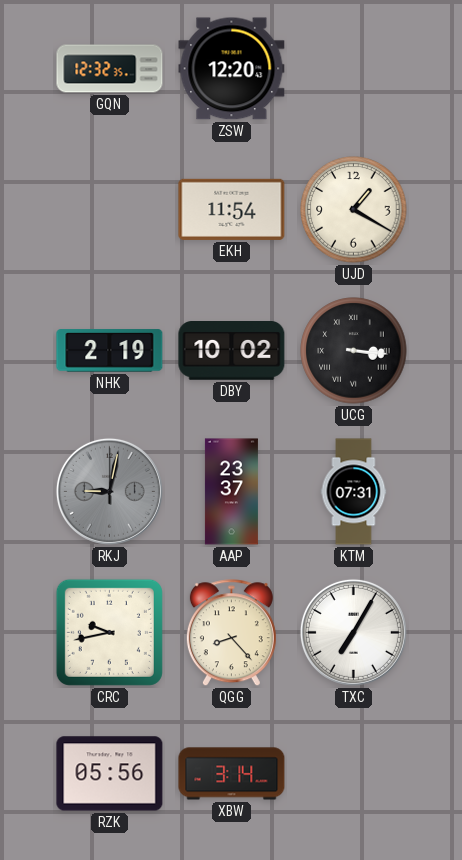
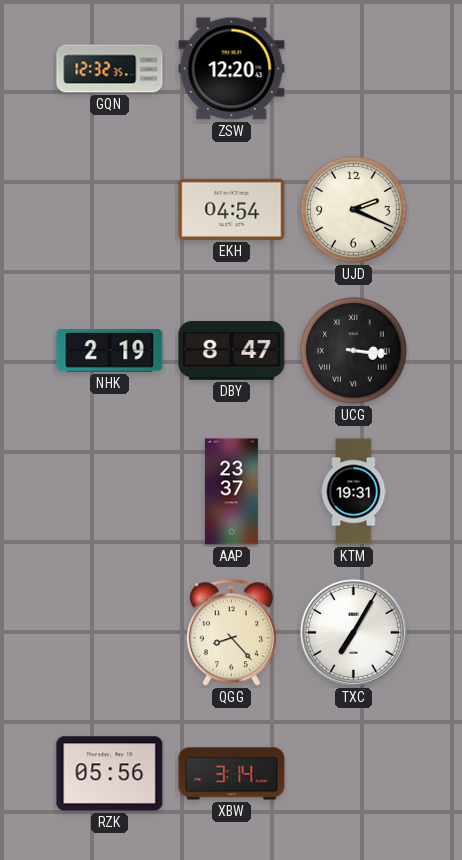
EKH: 11:54 -> 04:54
UJD: 1:20 -> 2:19
DBY: 10:02 -> 8:47
RKJ: 9:02 -> none
KTM: 07:31 -> 19:31
CRC: 9:43 -> none
